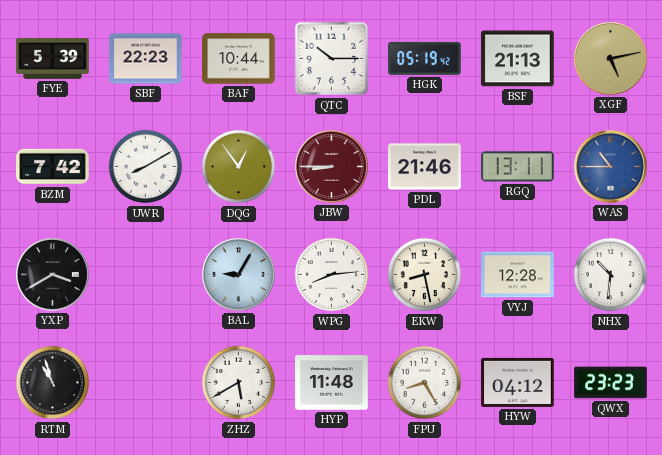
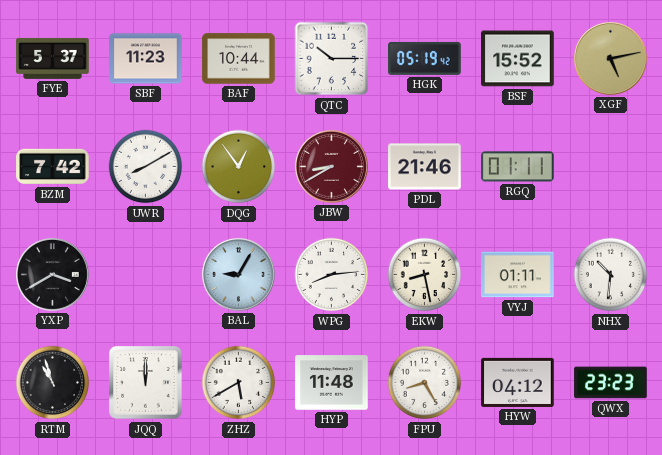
FYE: 5:39 -> 5:37
SBF: 22:23 -> 11:23
BSF: 21:13 -> 15:52
JBW: 8:45 -> 8:40
RGQ: 13:11 -> 01:11
WAS: 10:45 -> none
VYJ: 12:28 -> 01:11
JQQ: none -> 12:00
